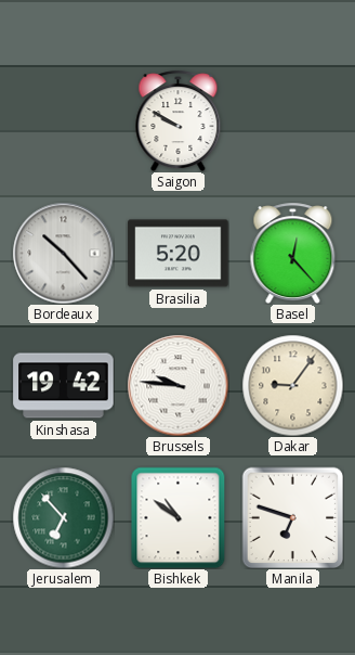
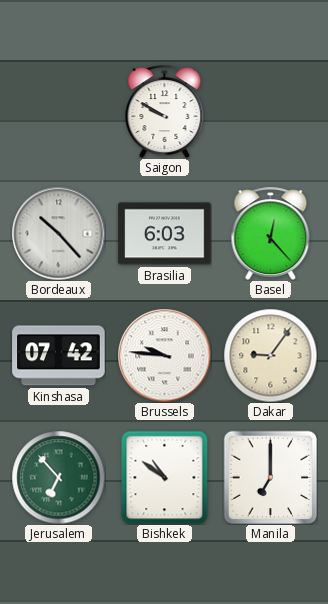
Brasilia: 5:20 -> 6:03
Kinshasa: 19:42 -> 07:42
Manila: 6:48 -> 7:00
